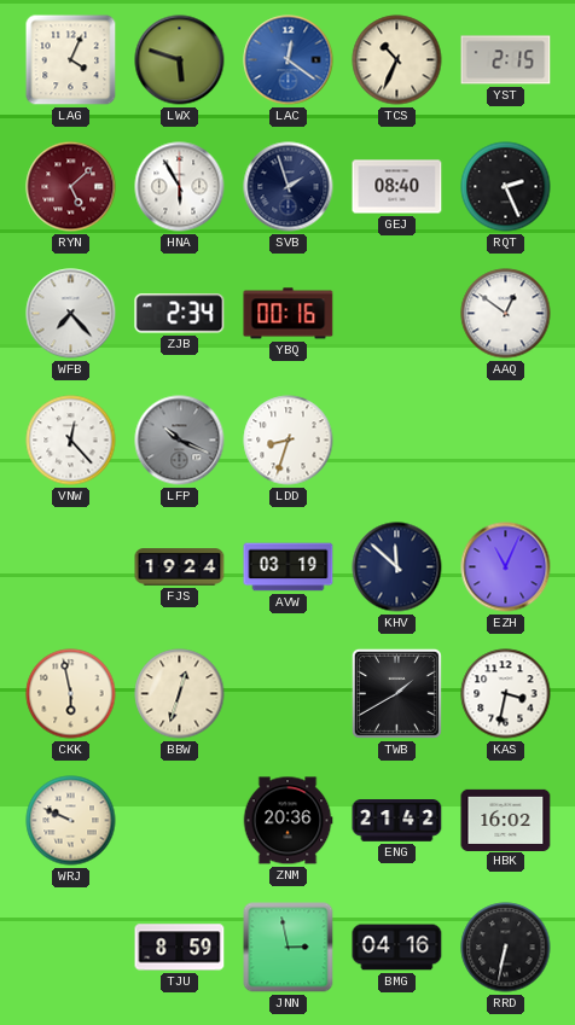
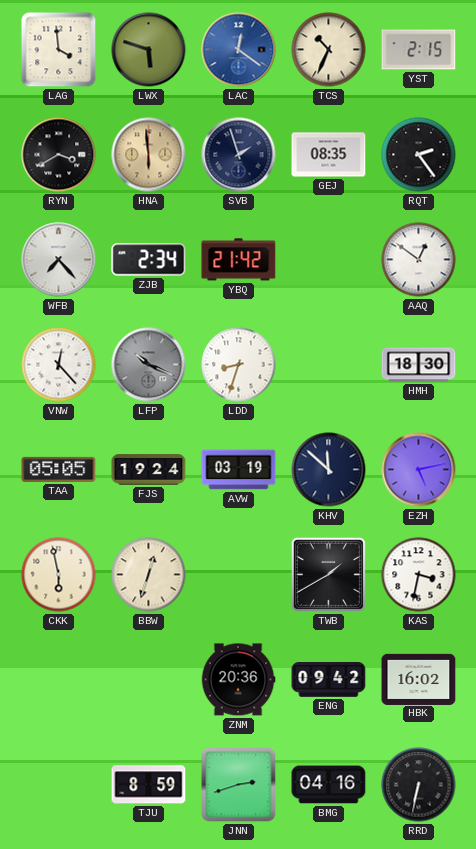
LAG: 4:04 -> 3:59
RYN: 5:08 -> 3:40
RYN dial: burgundy -> black
HNA: 5:55 -> 5:59
HNA dial: white -> champagne
GEJ: 08:40 -> 08:35
RQT: 2:26 -> 2:24
YBQ: 00:16 -> 21:42
HMH: none -> 18:30
TAA: none -> 05:05
EZH: 11:04 -> 5:13
WRJ: 9:49 -> none
ENG: 21:42 -> 09:42
JNN: 2:58 -> 2:42
